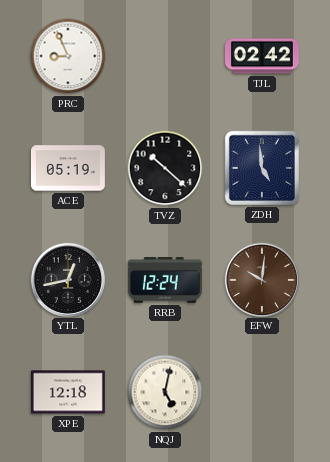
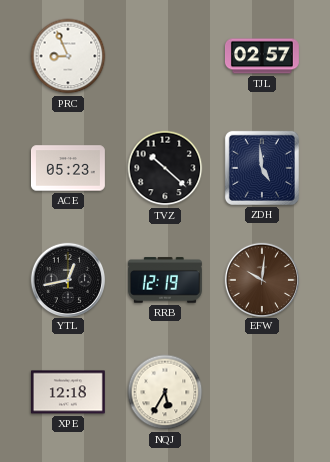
TJL: 02:42 -> 02:57
ACE: 05:19 -> 05:23
RRB: 12:24 -> 12:19
NQJ: 5:02 -> 5:35
